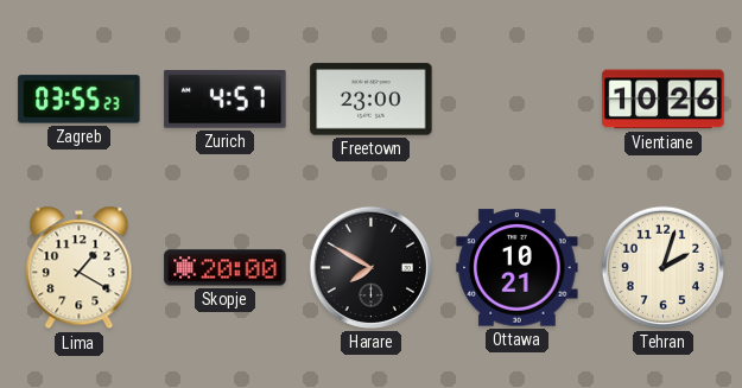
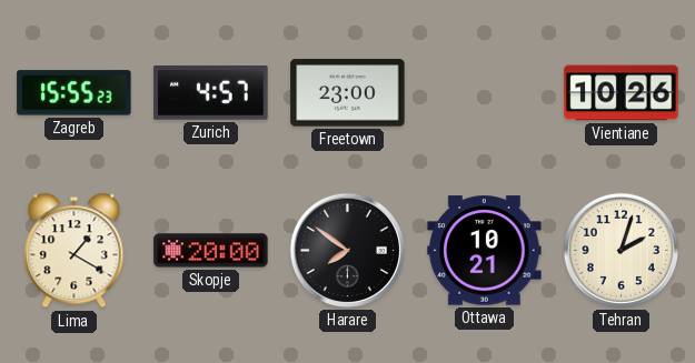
Zagreb: 03:55 -> 15:55
Harare: 7:50 -> 7:51
